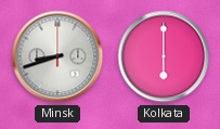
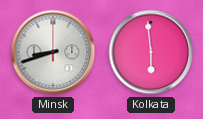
Kolkata: 6:00 -> 5:59
